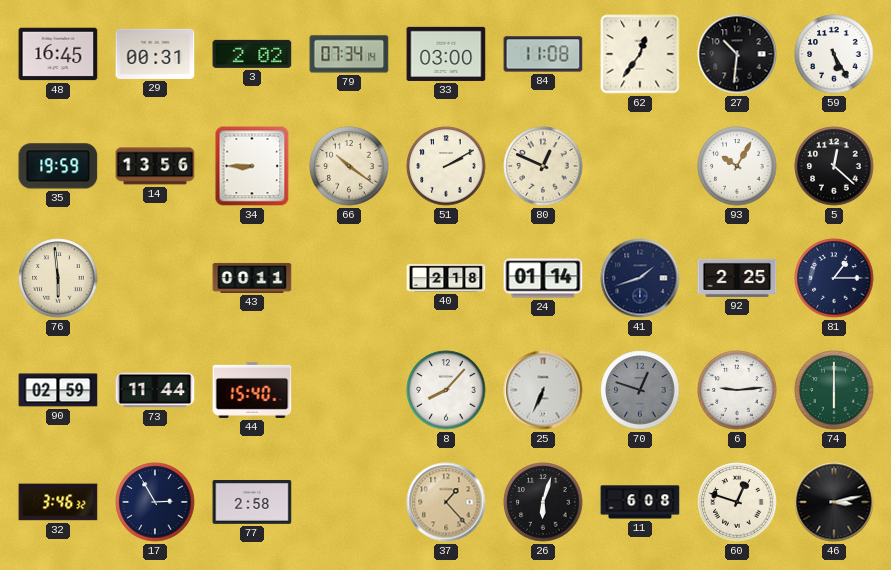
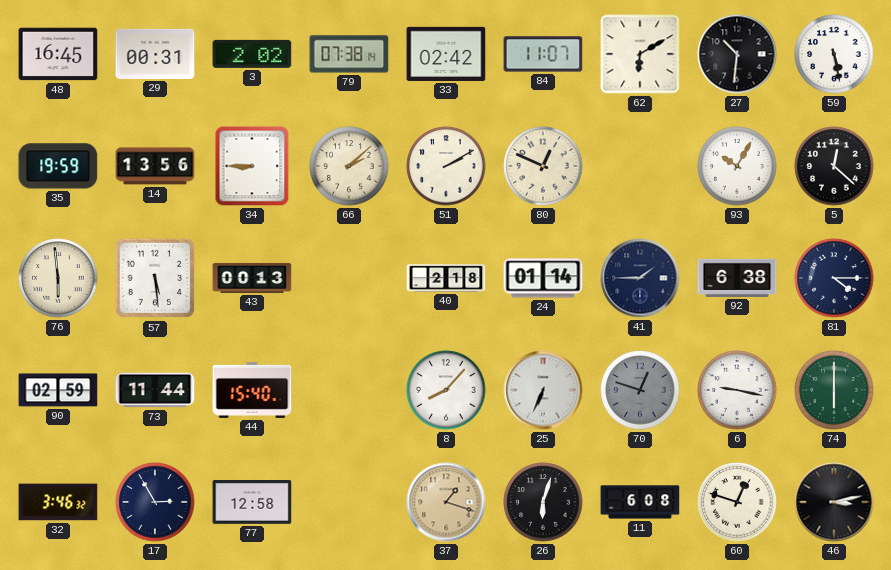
79: 07:34 -> 07:38
33: 03:00 -> 02:42
84: 11:08 -> 11:07
62: 12:36 -> 6:10
59: 5:25 -> 5:28
66: 10:21 -> 2:08
57: none -> 5:29
43: 00:11 -> 00:13
41: 1:42 -> 1:45
92: 2:25 -> 6:38
81: 1:15 -> 4:15
6: 9:14 -> 9:17
77: 2:58 -> 12:58
37: 1:23 -> 1:18
